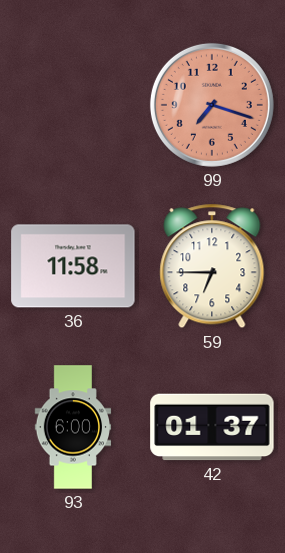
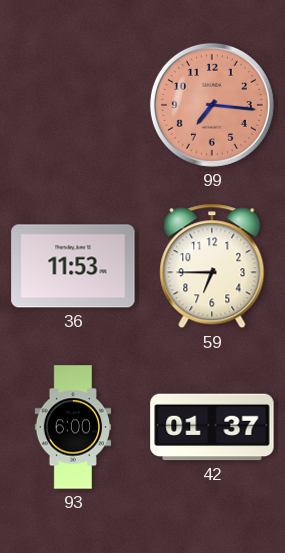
99: 7:18 -> 7:16
36: 11:58 -> 11:53
